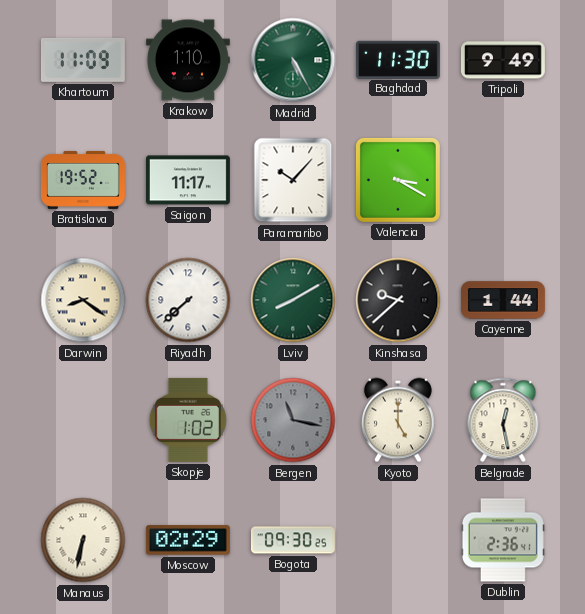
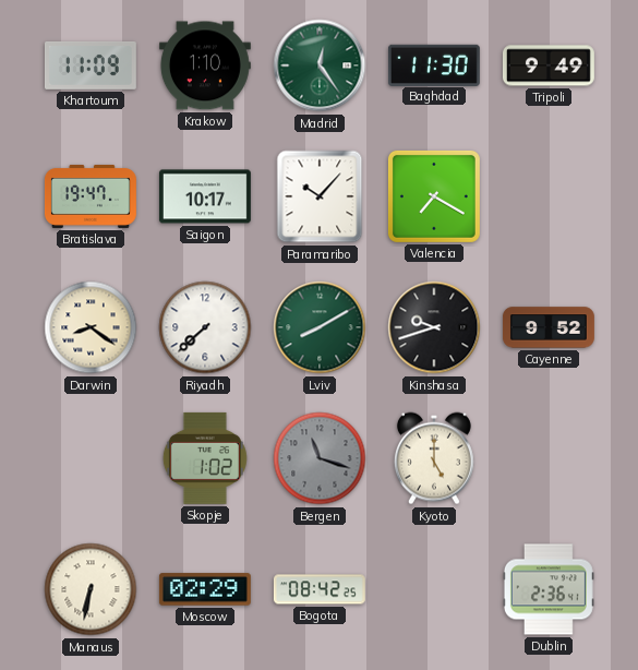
Madrid: 5:25 -> 12:24
Bratislava: 19:52 -> 19:47
Saigon: 11:17 -> 10:17
Valencia: 3:20 -> 7:20
Kinshasa: 9:38 -> 9:42
Cayenne: 1:44 -> 9:52
Bergen: 11:17 -> 11:18
Belgrade: 12:28 -> none
Bogota: 09:30 -> 08:42
